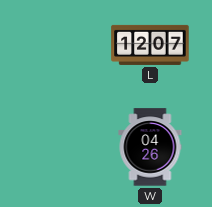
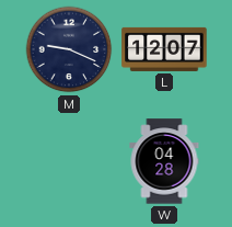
M: none -> 9:19
W: 04:26 -> 04:28
